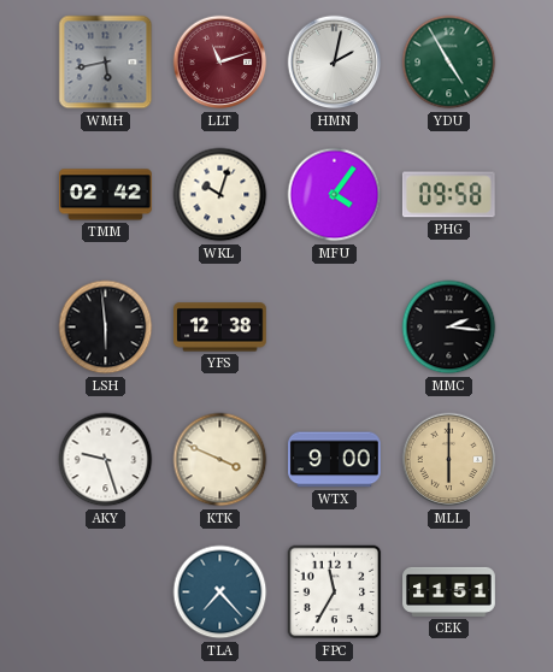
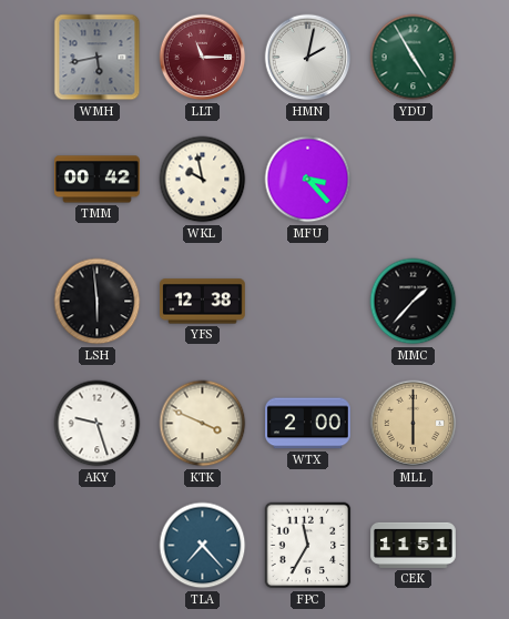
LLT: 11:12 -> 11:15
TMM: 02:42 -> 00:42
WKL: 10:03 -> 9:58
MFU: 4:06 -> 3:23
PHG: 09:58 -> none
MMC: 2:16 -> 1:37
WTX: 9:00 -> 2:00
